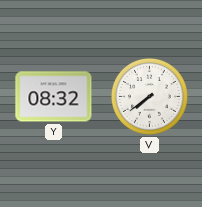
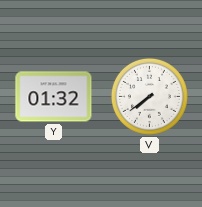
Y: 08:32 -> 01:32
